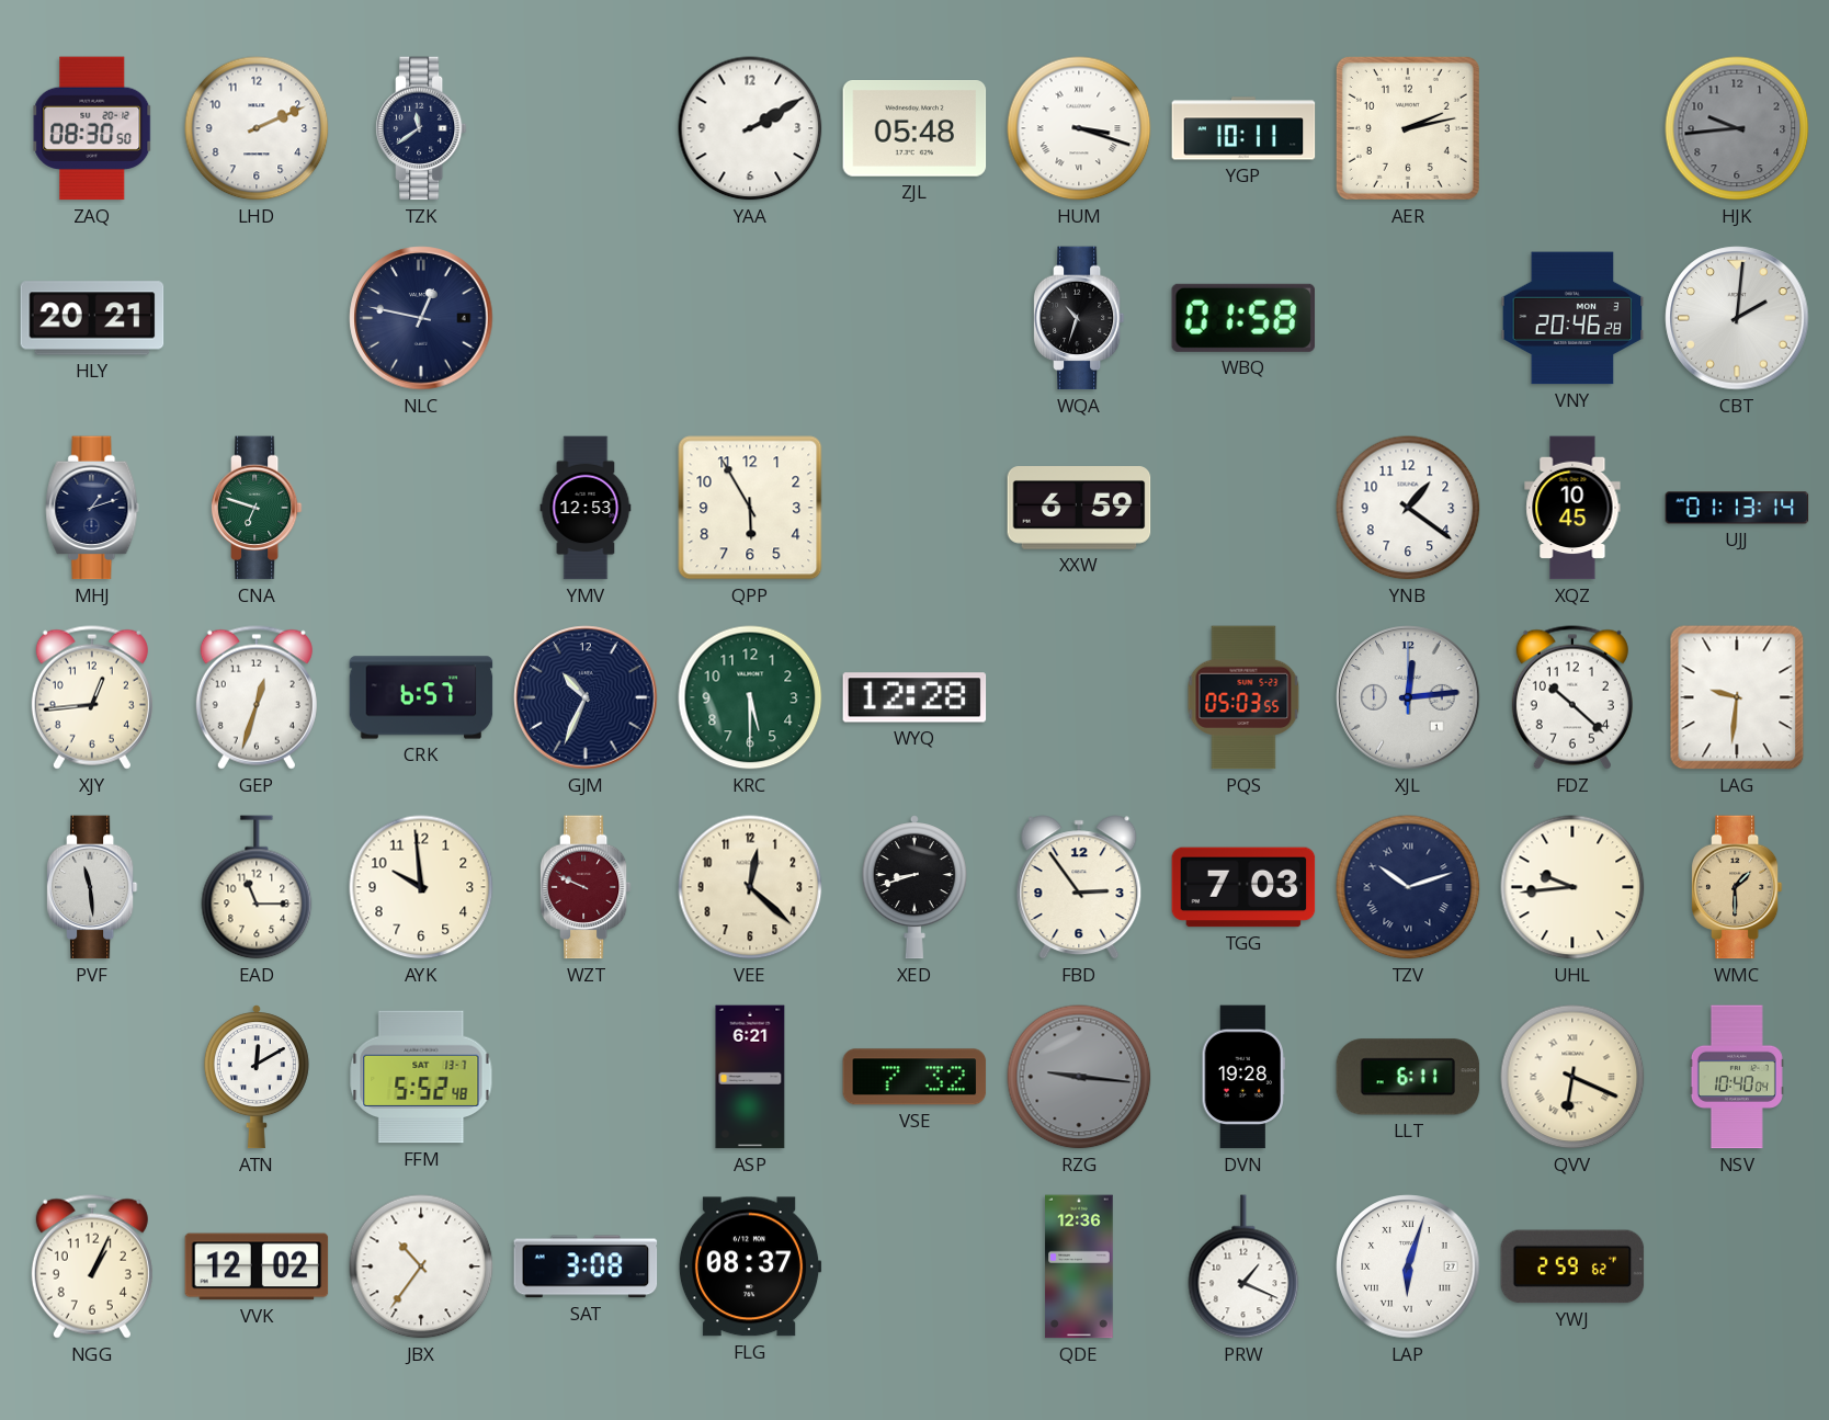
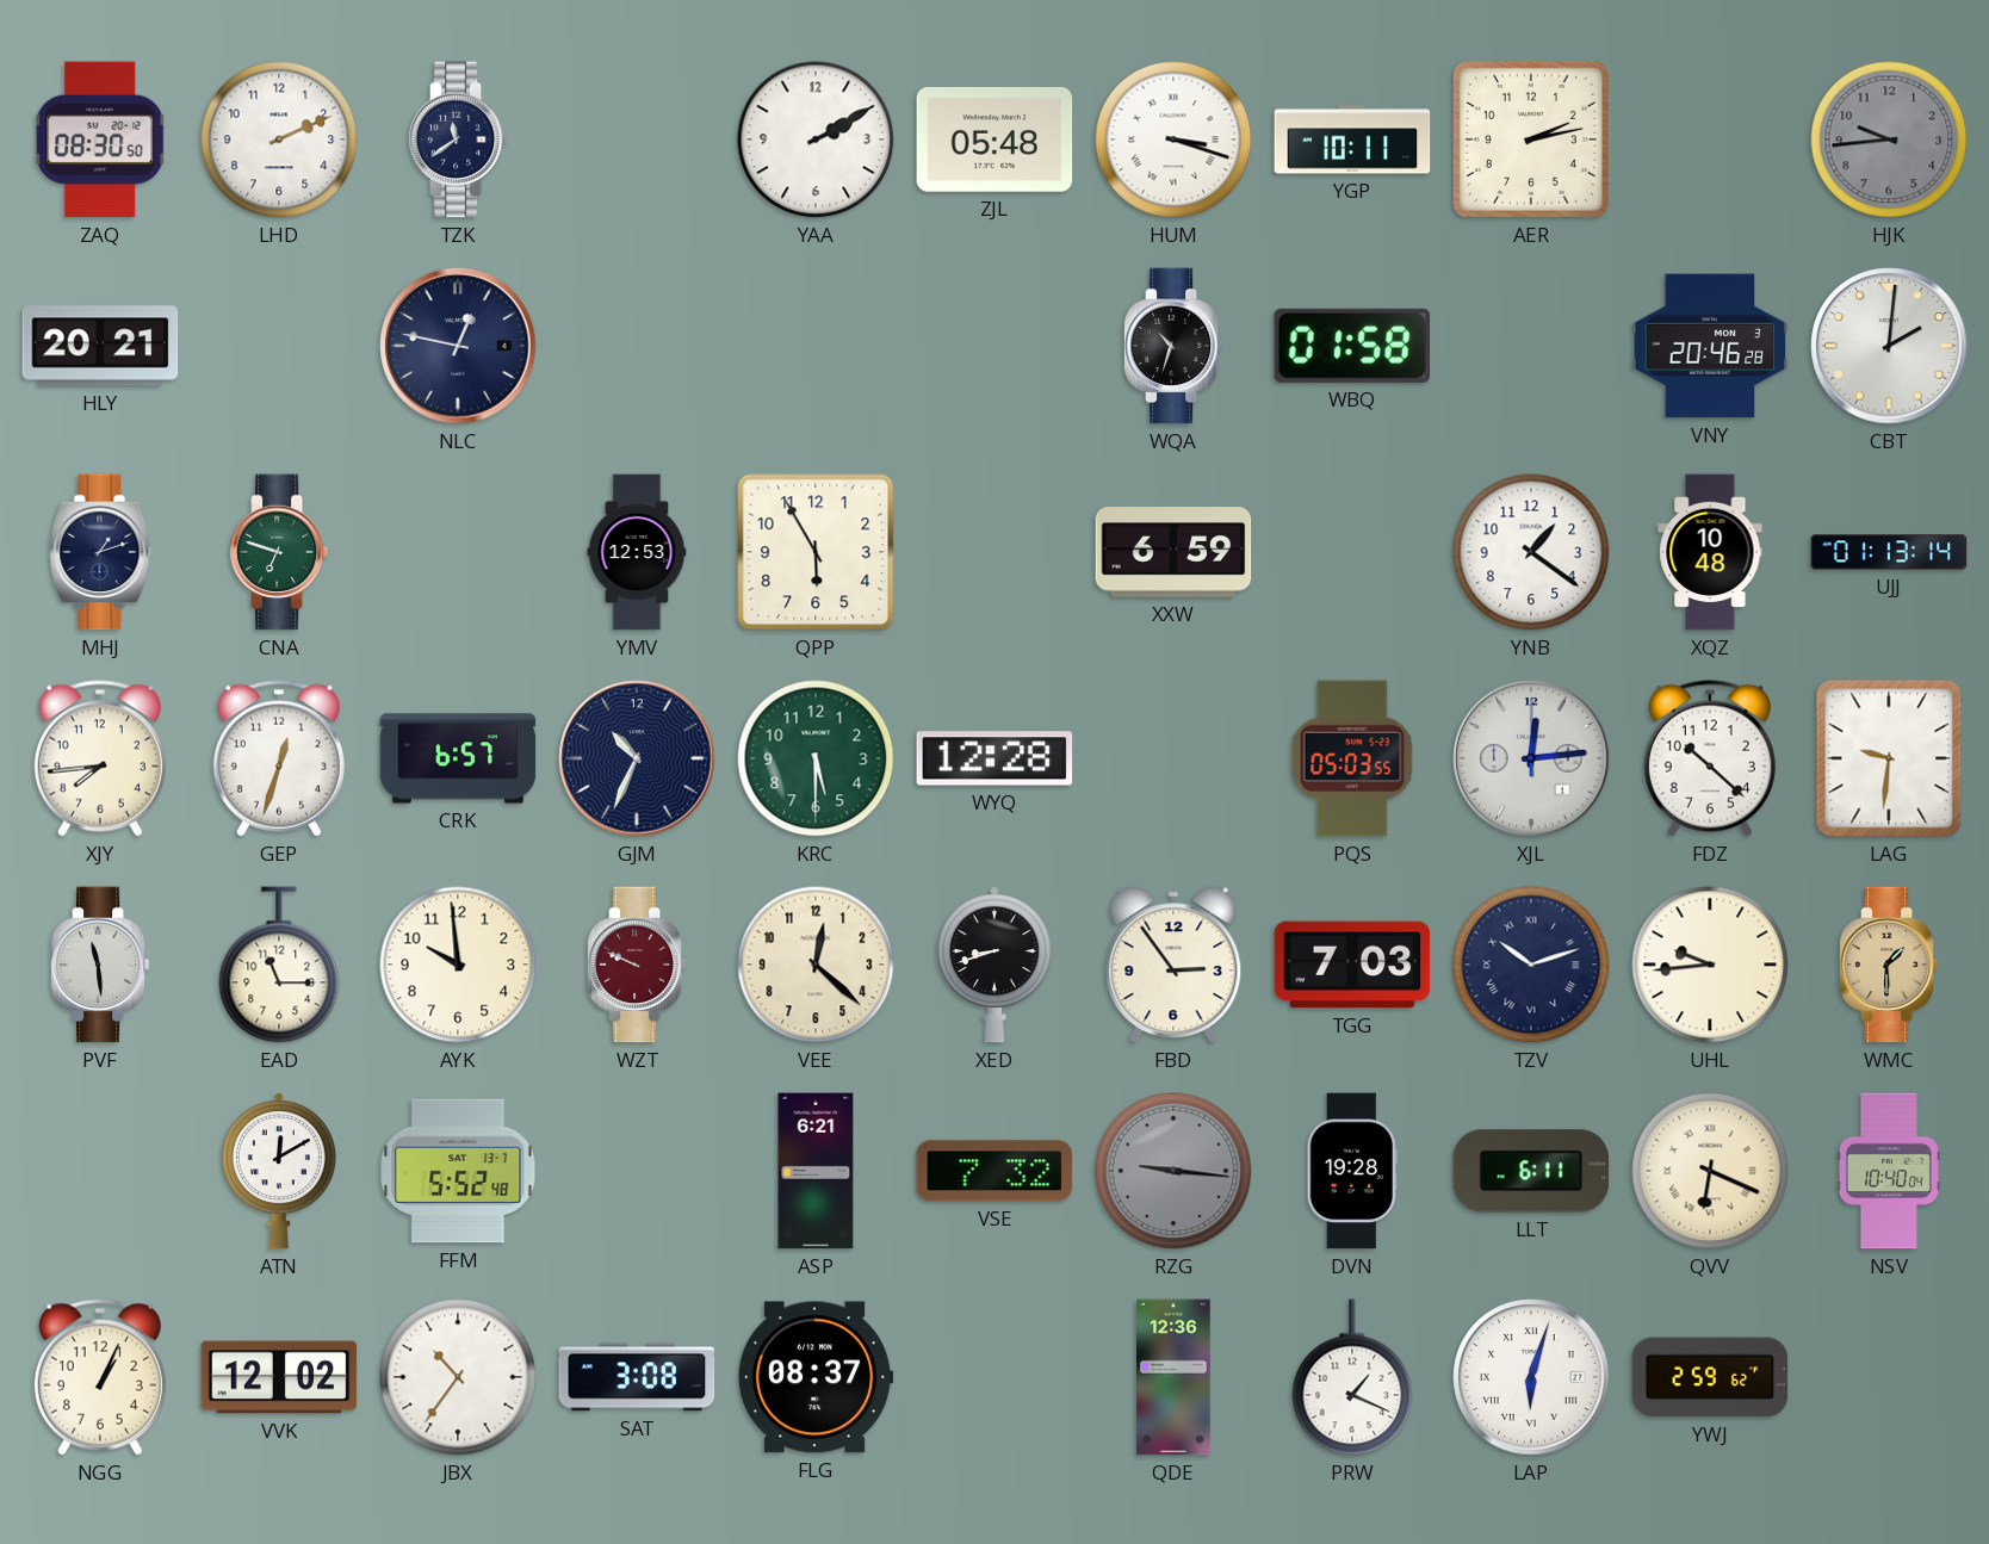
XQZ: 10:45 -> 10:48
XJY: 12:44 -> 7:44
